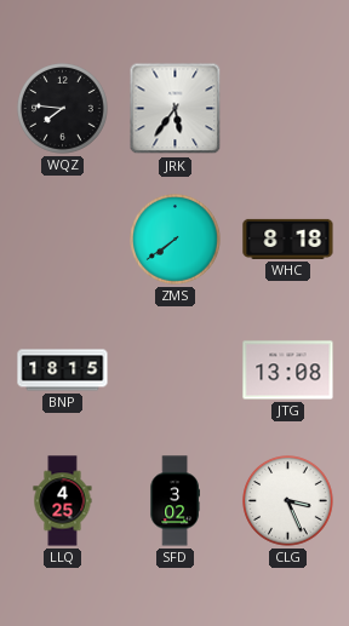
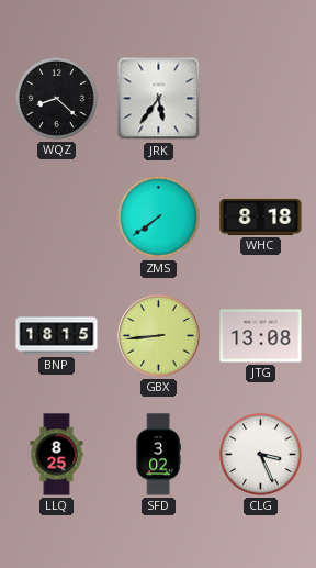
WQZ: 7:46 -> 8:22
GBX: none -> 8:44
LLQ: 4:25 -> 8:25
